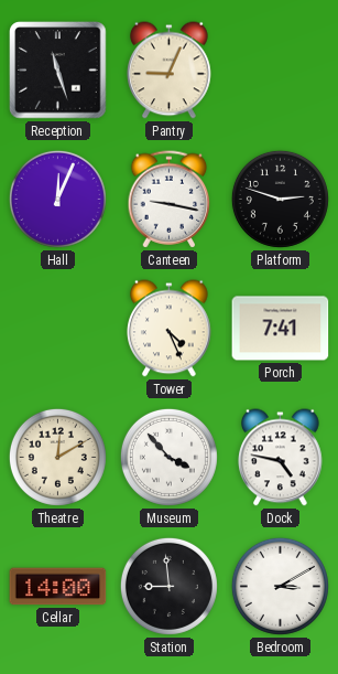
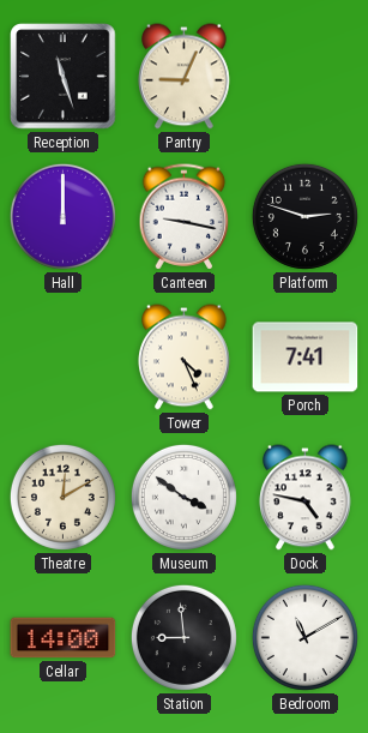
Hall: 12:04 -> 12:00
Museum: 3:53 -> 3:51
Bedroom: 3:10 -> 11:10
